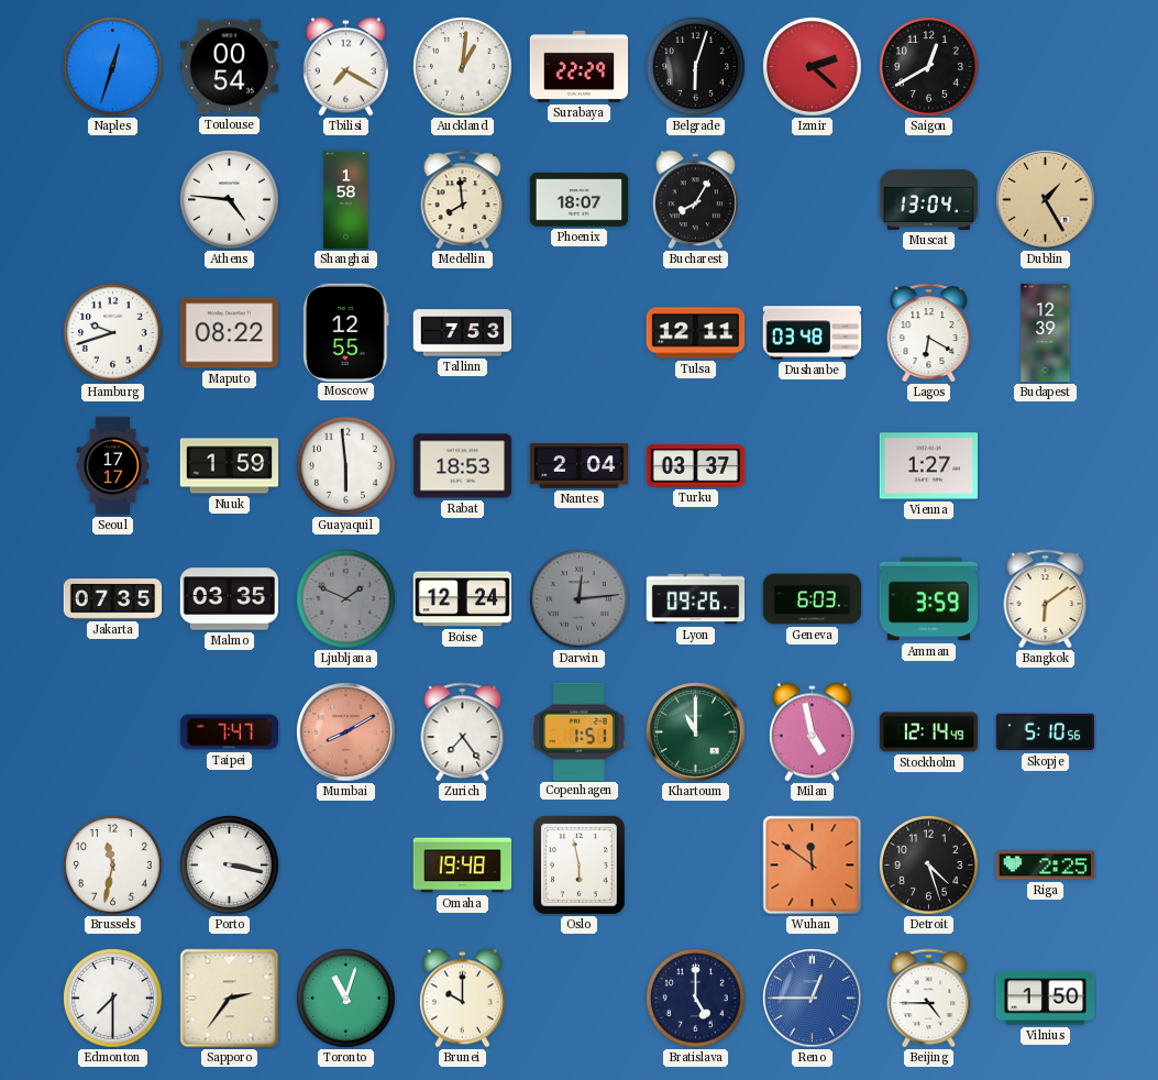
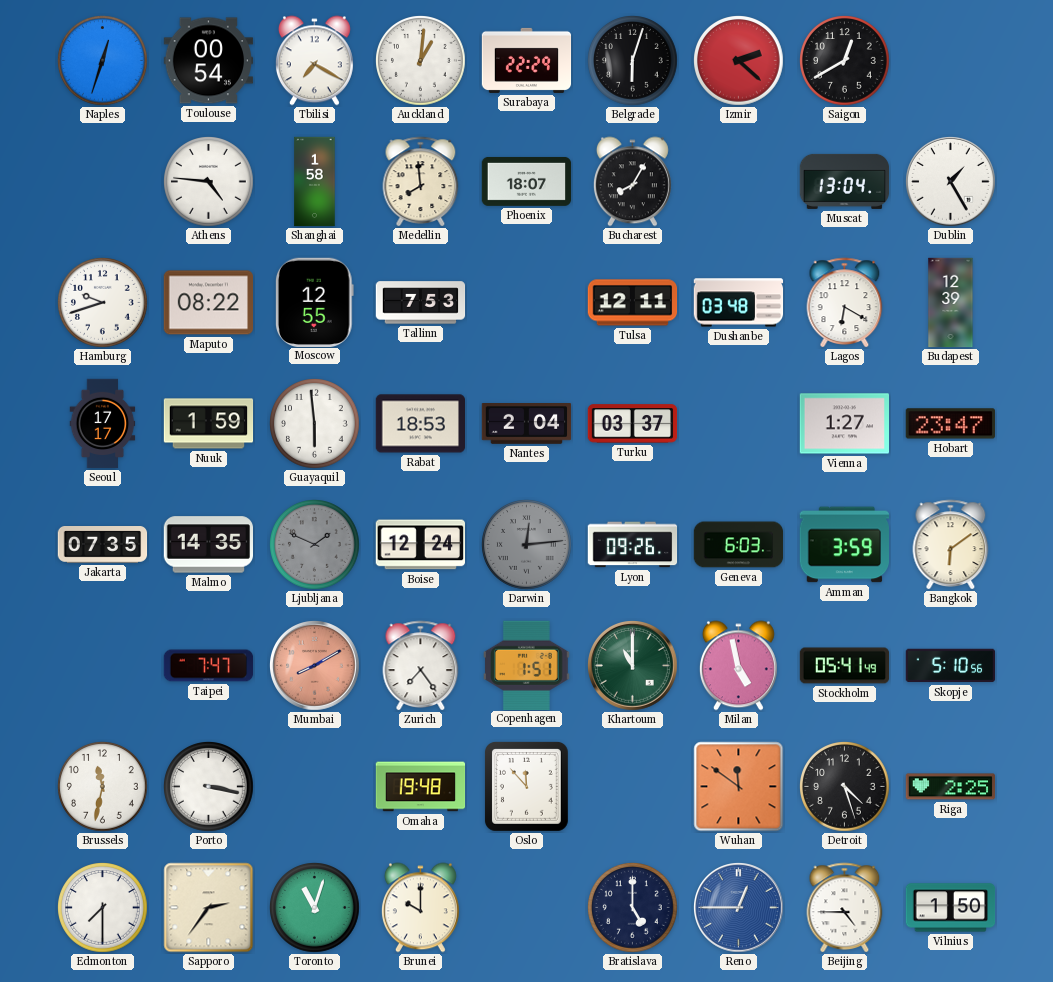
Dublin dial: champagne -> white
Hobart: none -> 23:47
Malmo: 03:35 -> 14:35
Stockholm: 12:14 -> 05:41
Oslo: 5:58 -> 11:53
